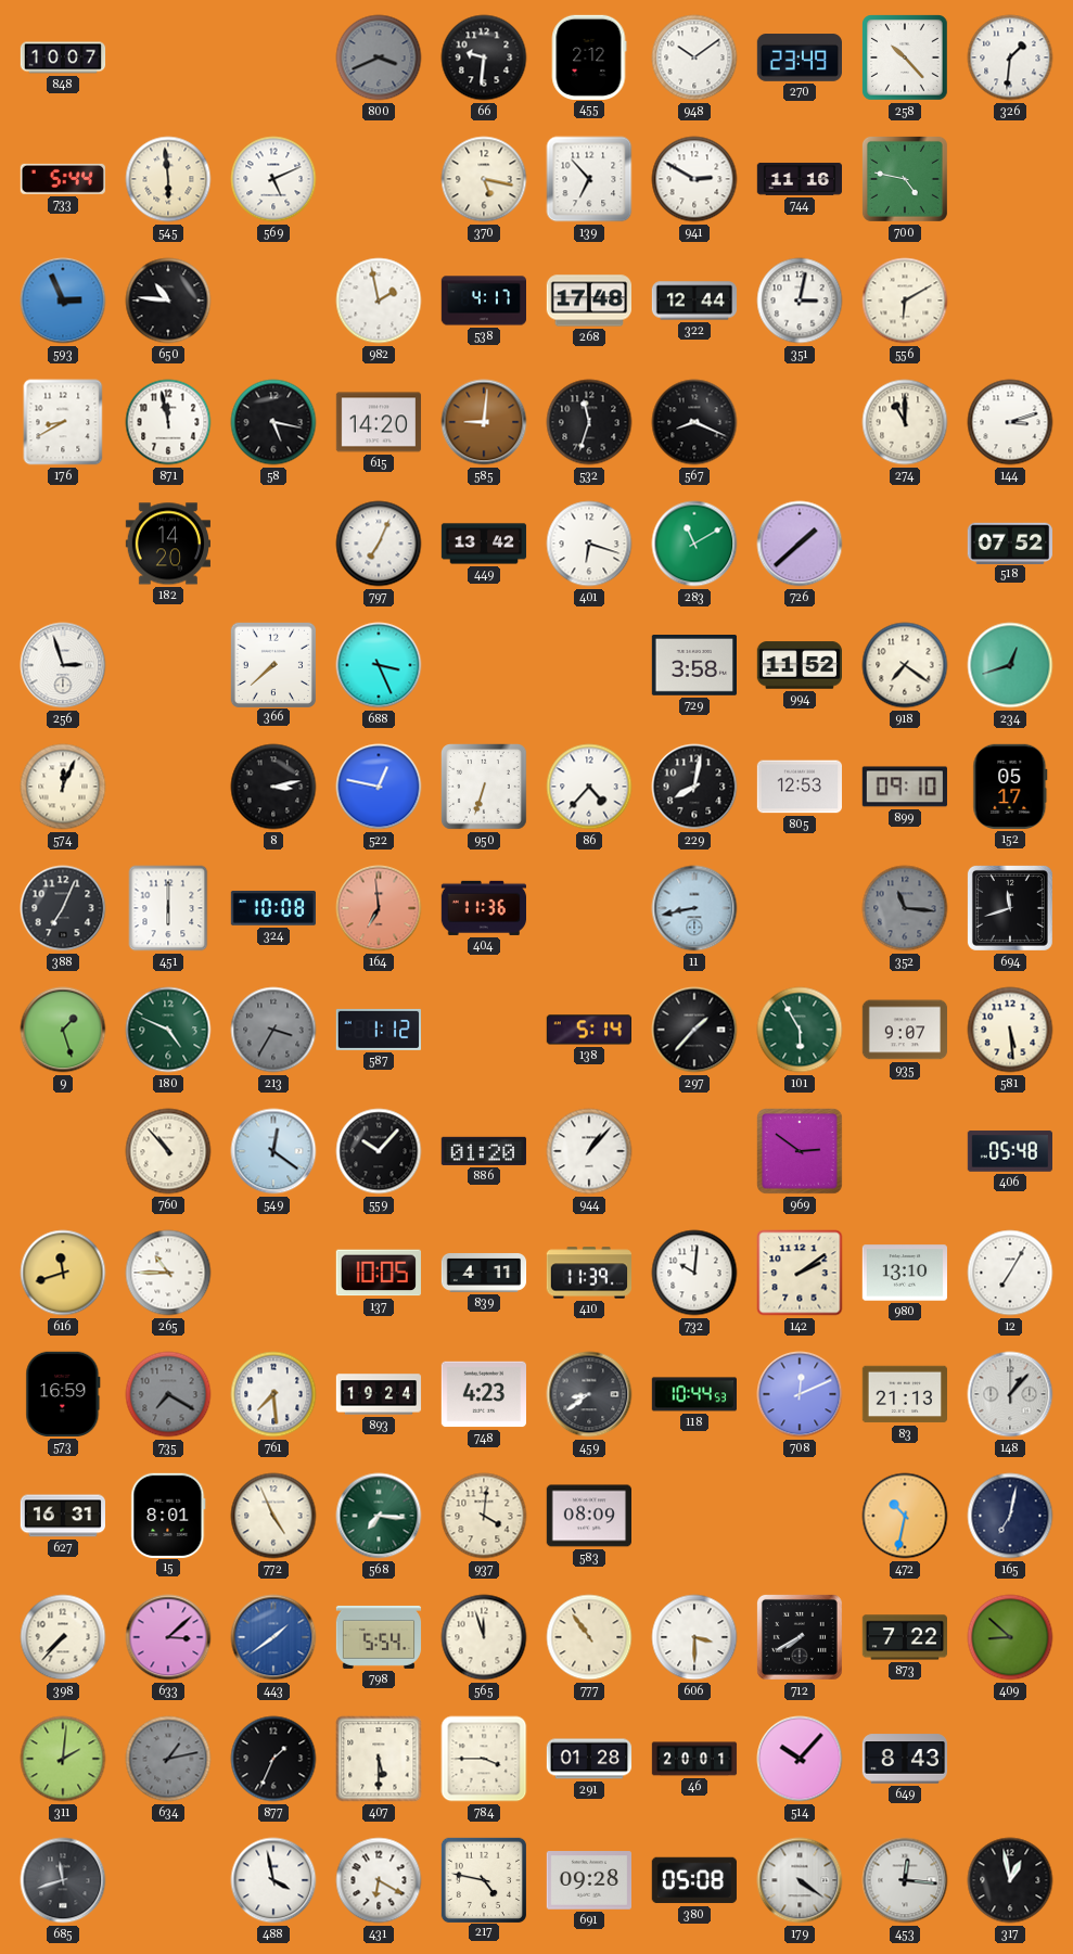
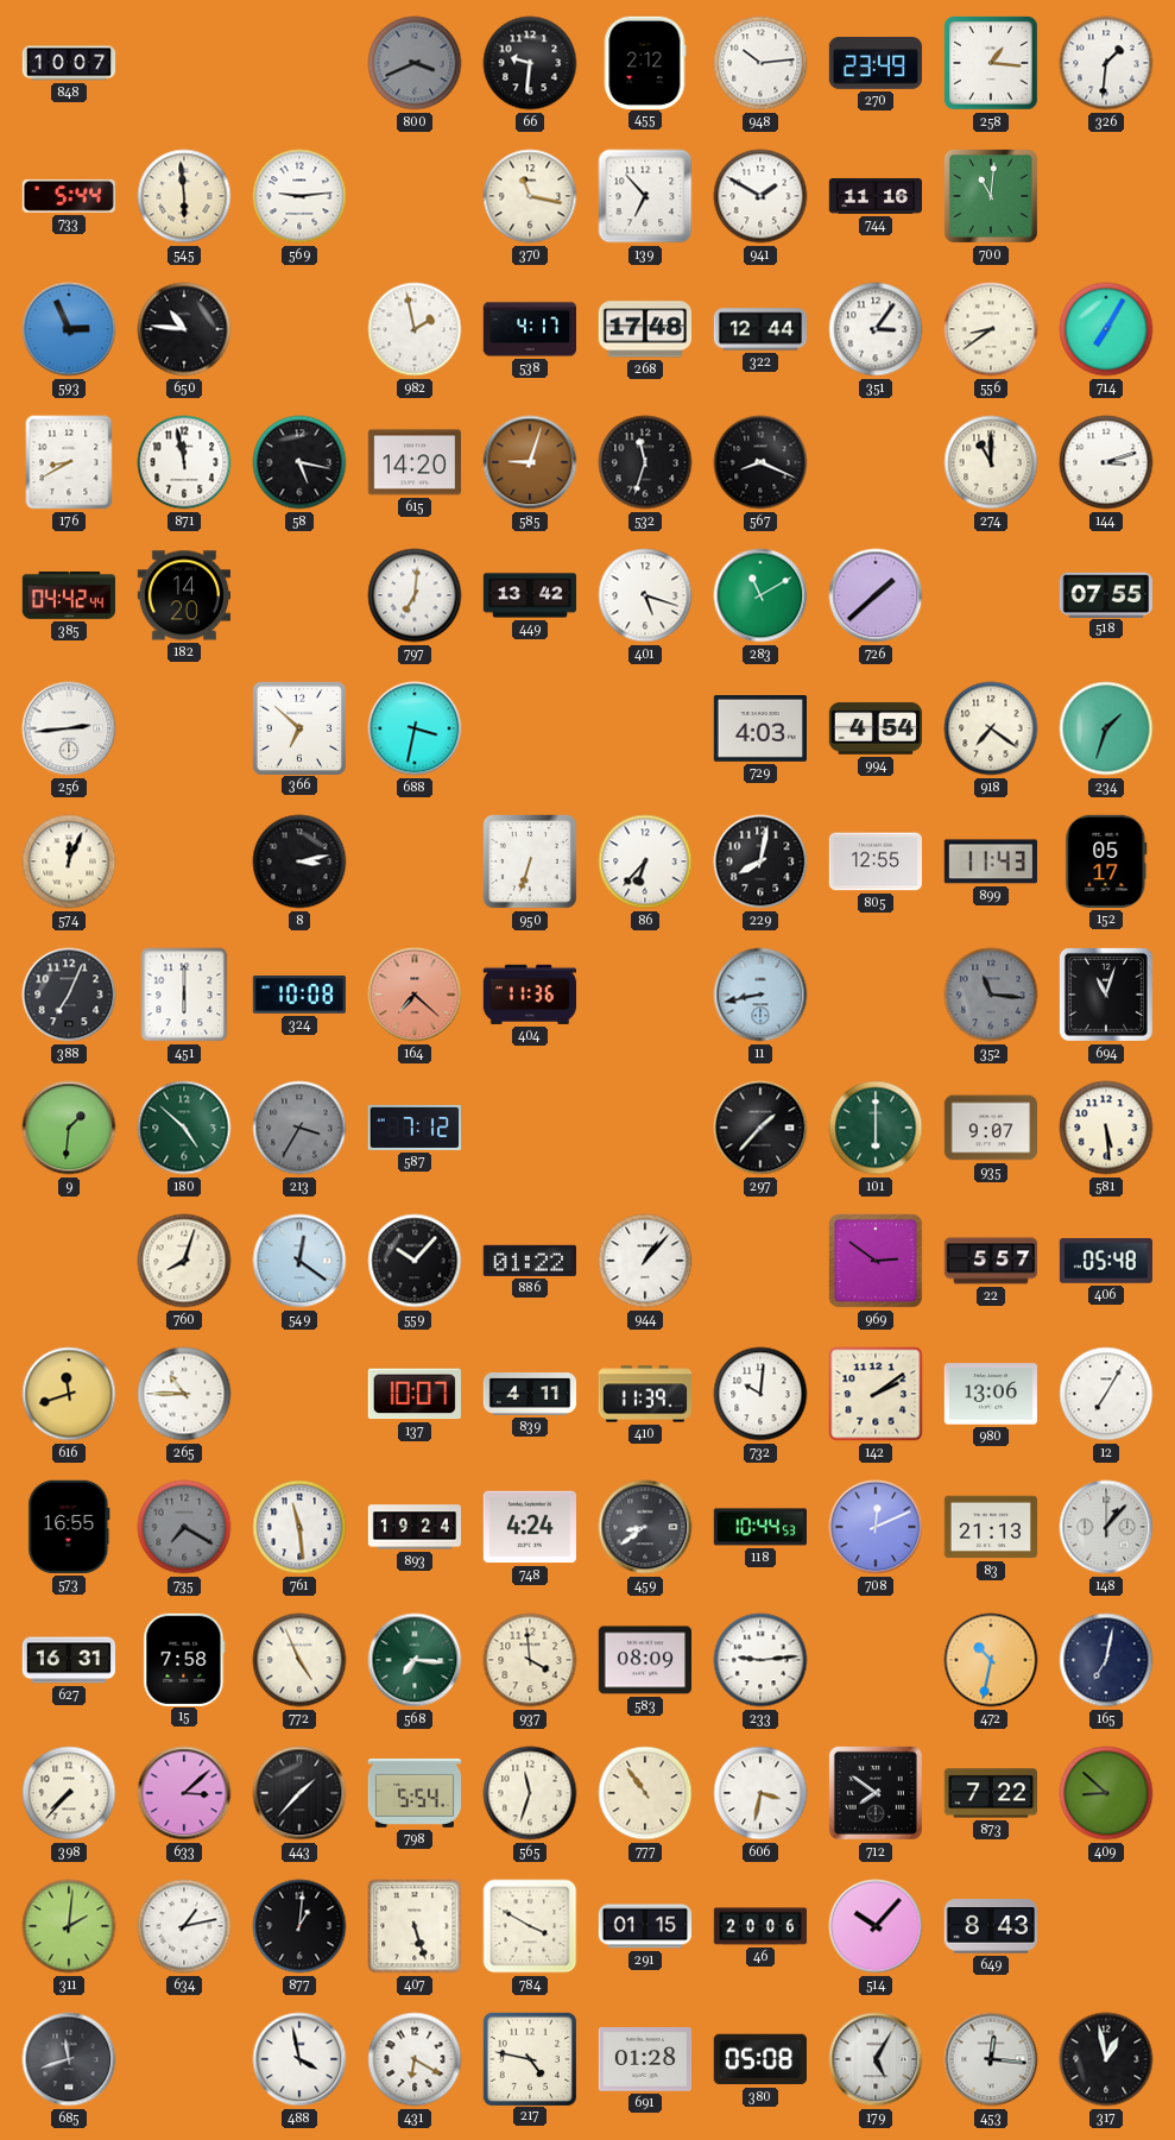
948: 10:09 -> 10:14
258: 10:23 -> 1:16
569: 5:11 -> 9:14
370: 5:17 -> 11:17
941: 2:50 -> 1:50
700: 4:47 -> 11:01
351: 3:02 -> 3:06
556: 6:10 -> 8:39
714: none -> 7:05
585: 9:01 -> 9:03
385: none -> 04:42
797: 7:04 -> 7:01
401: 6:18 -> 5:18
518: 07:52 -> 07:55
256: 2:57 -> 2:44
366: 7:38 -> 6:52
688: 3:26 -> 3:32
729: 3:58 -> 4:03
994: 11:52 -> 4:54
234: 12:42 -> 1:33
522: 12:47 -> none
86: 4:37 -> 6:37
805: 12:53 -> 12:55
899: 09:10 -> 11:43
164: 6:59 -> 7:22
694: 11:42 -> 11:03
9: 1:27 -> 1:31
180: 4:49 -> 4:52
587: 1:12 -> 7:12
138: 5:14 -> none
101: 5:55 -> 6:00
760: 10:53 -> 8:03
886: 01:20 -> 01:22
22: none -> 5:57
137: 10:05 -> 10:07
980: 13:10 -> 13:06
573: 16:59 -> 16:55
761: 7:29 -> 11:29
748: 4:23 -> 4:24
15: 8:01 -> 7:58
937: 4:01 -> 3:59
233: none -> 9:14
443: 1:39 -> 1:37
443 dial: blue -> black
565: 11:57 -> 11:33
606: 3:30 -> 3:32
712: 7:40 -> 7:51
634 dial: grey -> white
877: 1:34 -> 1:01
407: 5:30 -> 5:27
784: 3:45 -> 3:50
291: 01:28 -> 01:15
46: 20:01 -> 20:06
691: 09:28 -> 01:28
179: 4:21 -> 5:05
